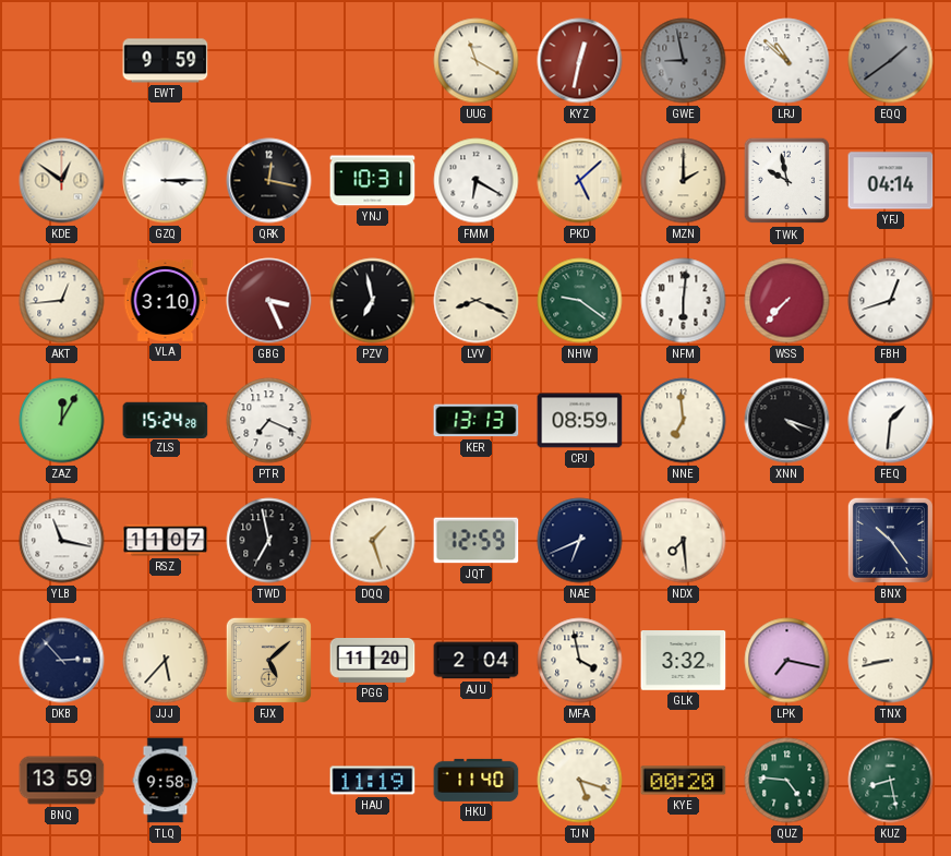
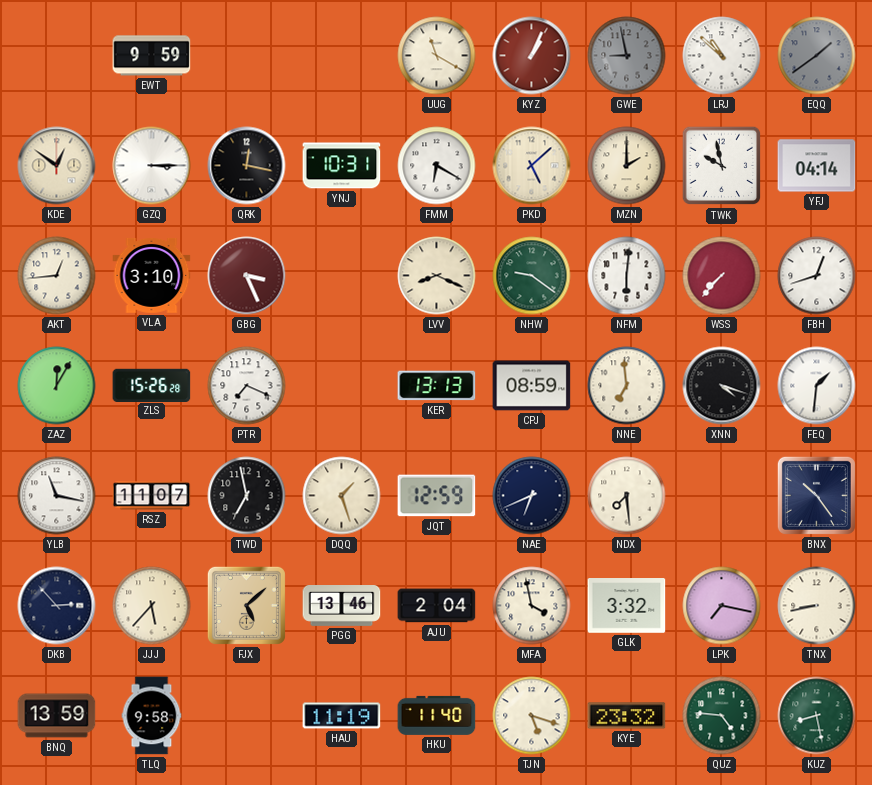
KYZ: 12:32 -> 1:04
PZV: 6:58 -> none
ZLS: 15:24 -> 15:26
PGG: 11:20 -> 13:46
KYE: 00:20 -> 23:32
